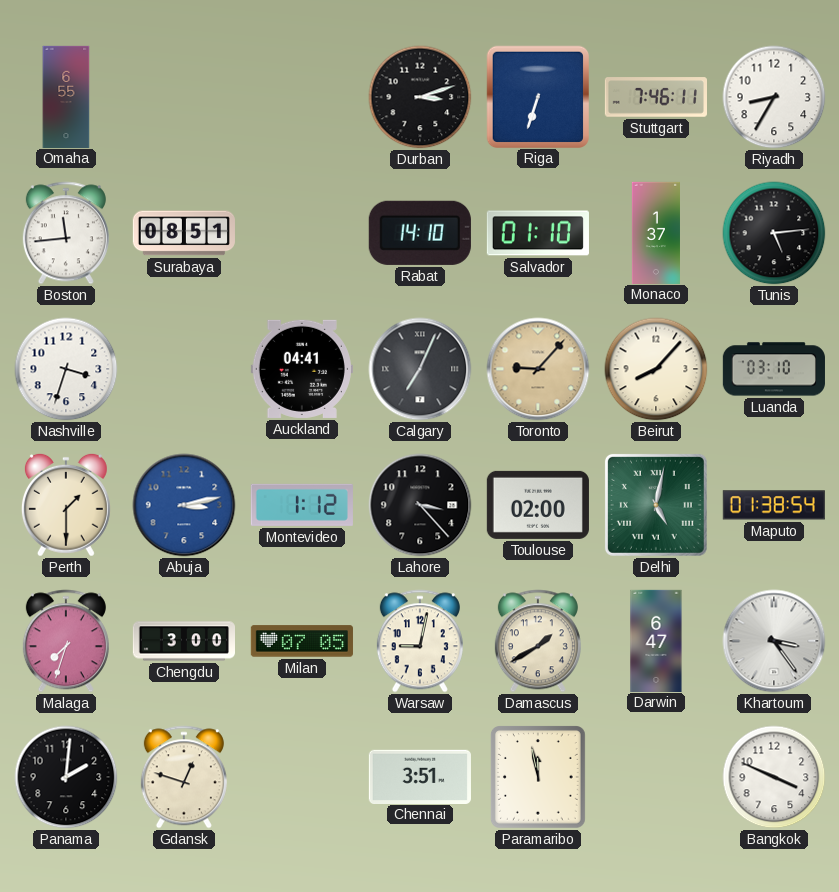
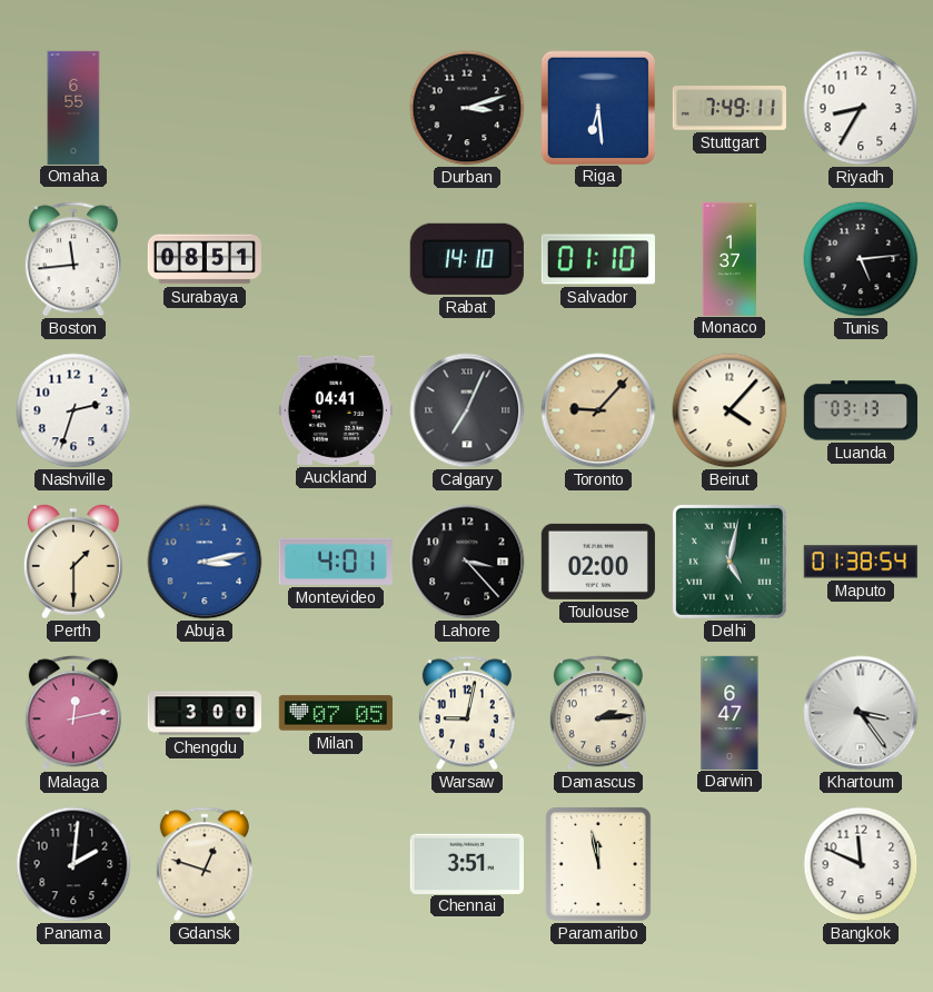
Riga: 6:33 -> 6:29
Stuttgart: 7:46 -> 7:49
Nashville: 3:33 -> 2:33
Beirut: 8:07 -> 4:07
Luanda: 03:10 -> 03:13
Montevideo: 1:12 -> 4:01
Malaga: 7:33 -> 12:13
Damascus: 1:40 -> 2:14
Bangkok: 3:49 -> 11:49
